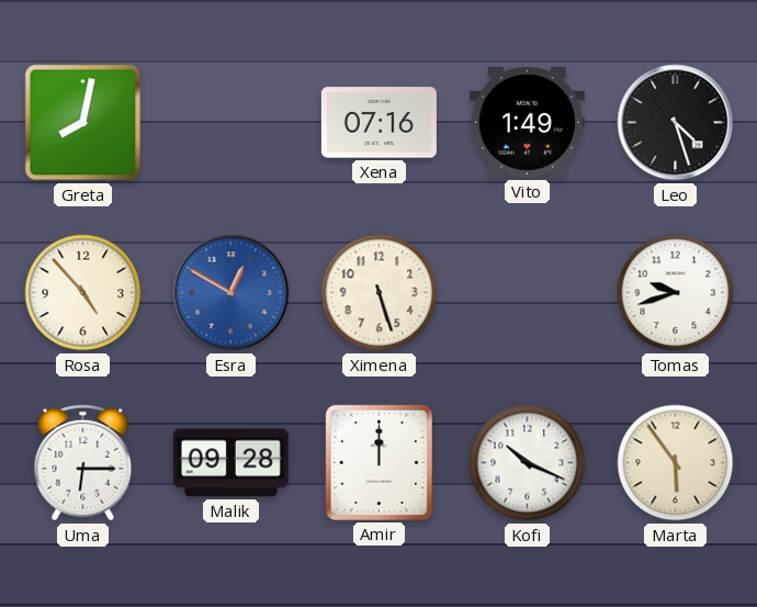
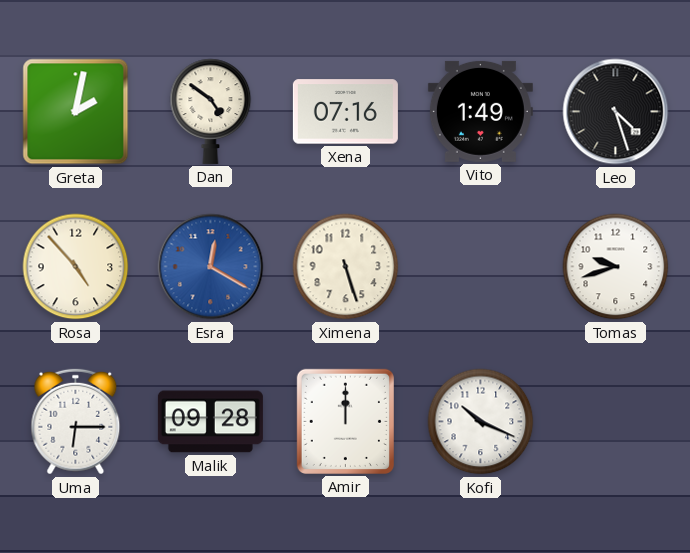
Greta: 8:02 -> 2:02
Dan: none -> 4:51
Esra: 12:50 -> 12:20
Marta: 5:54 -> none
